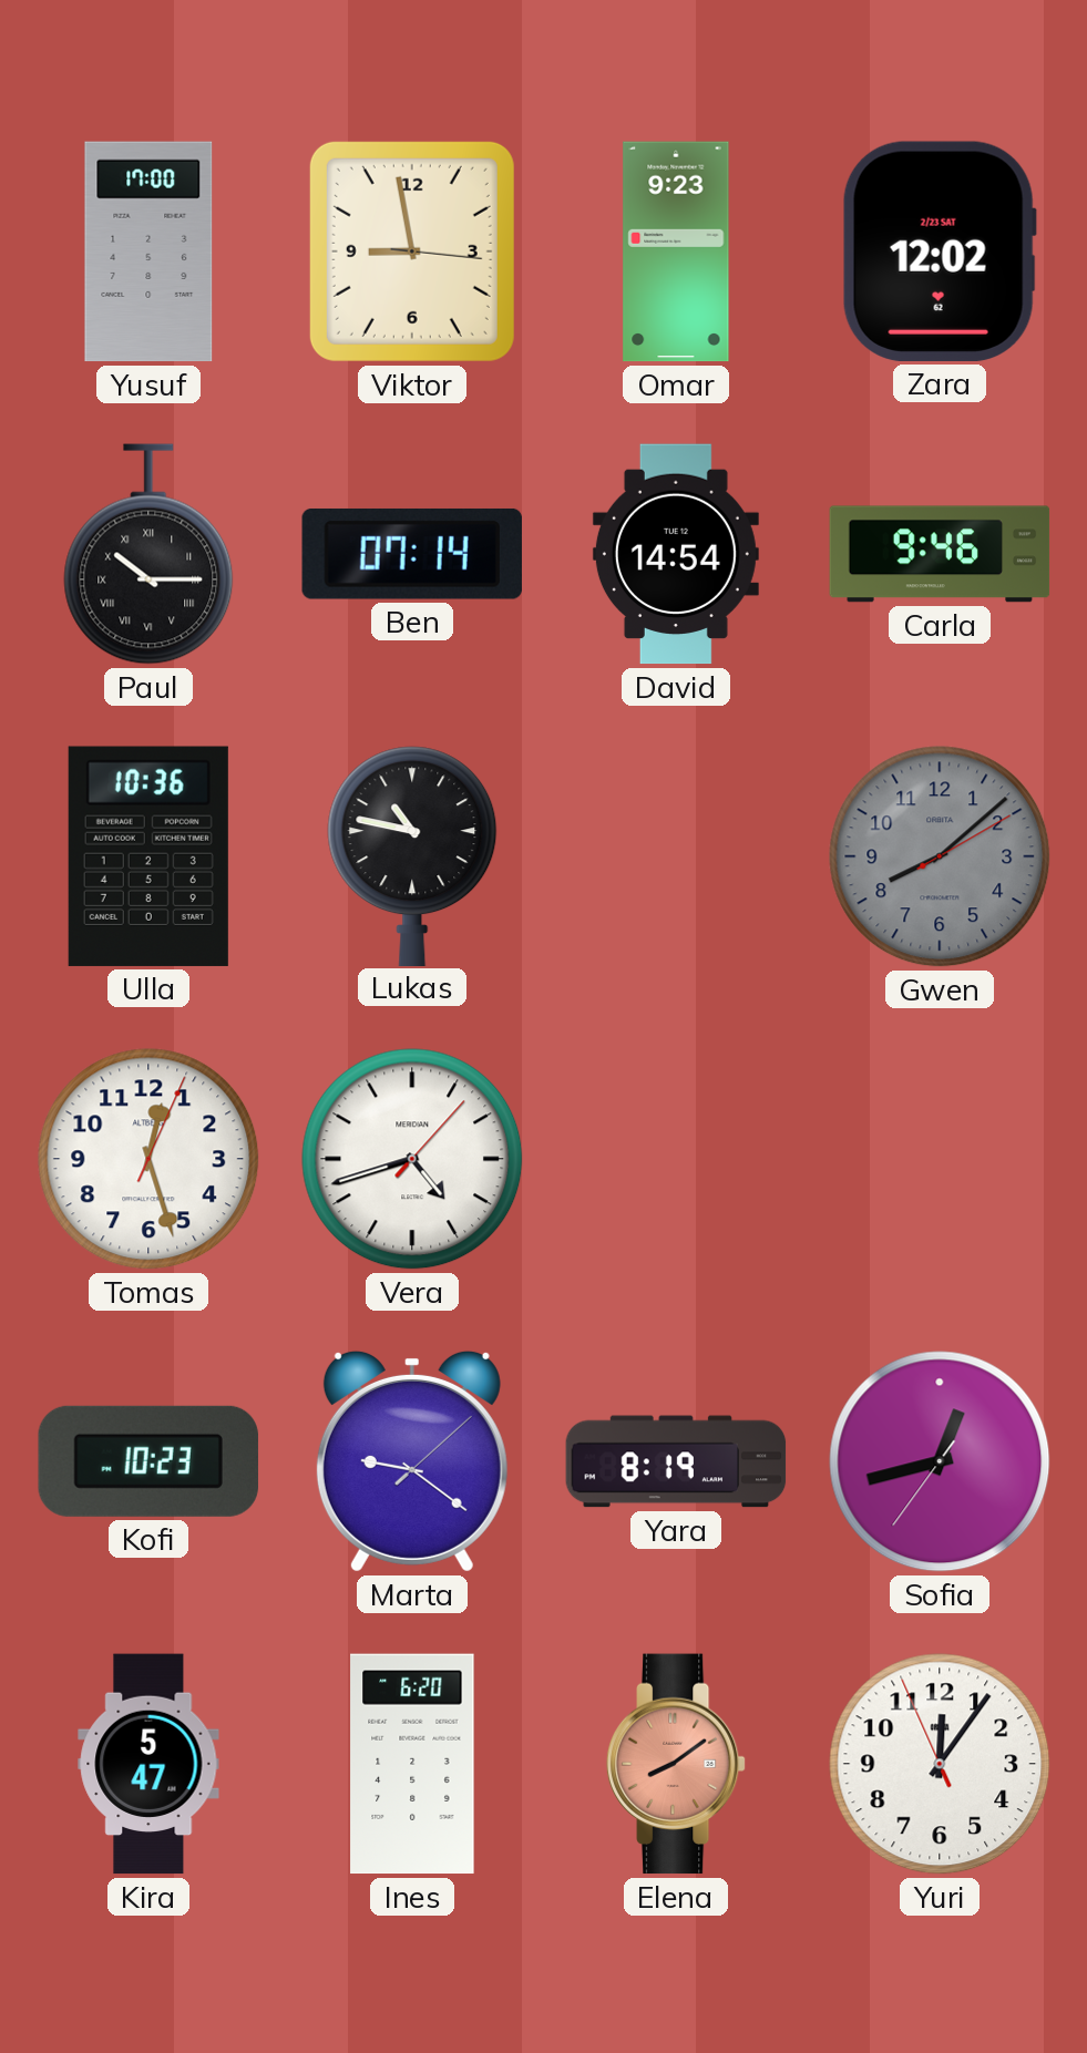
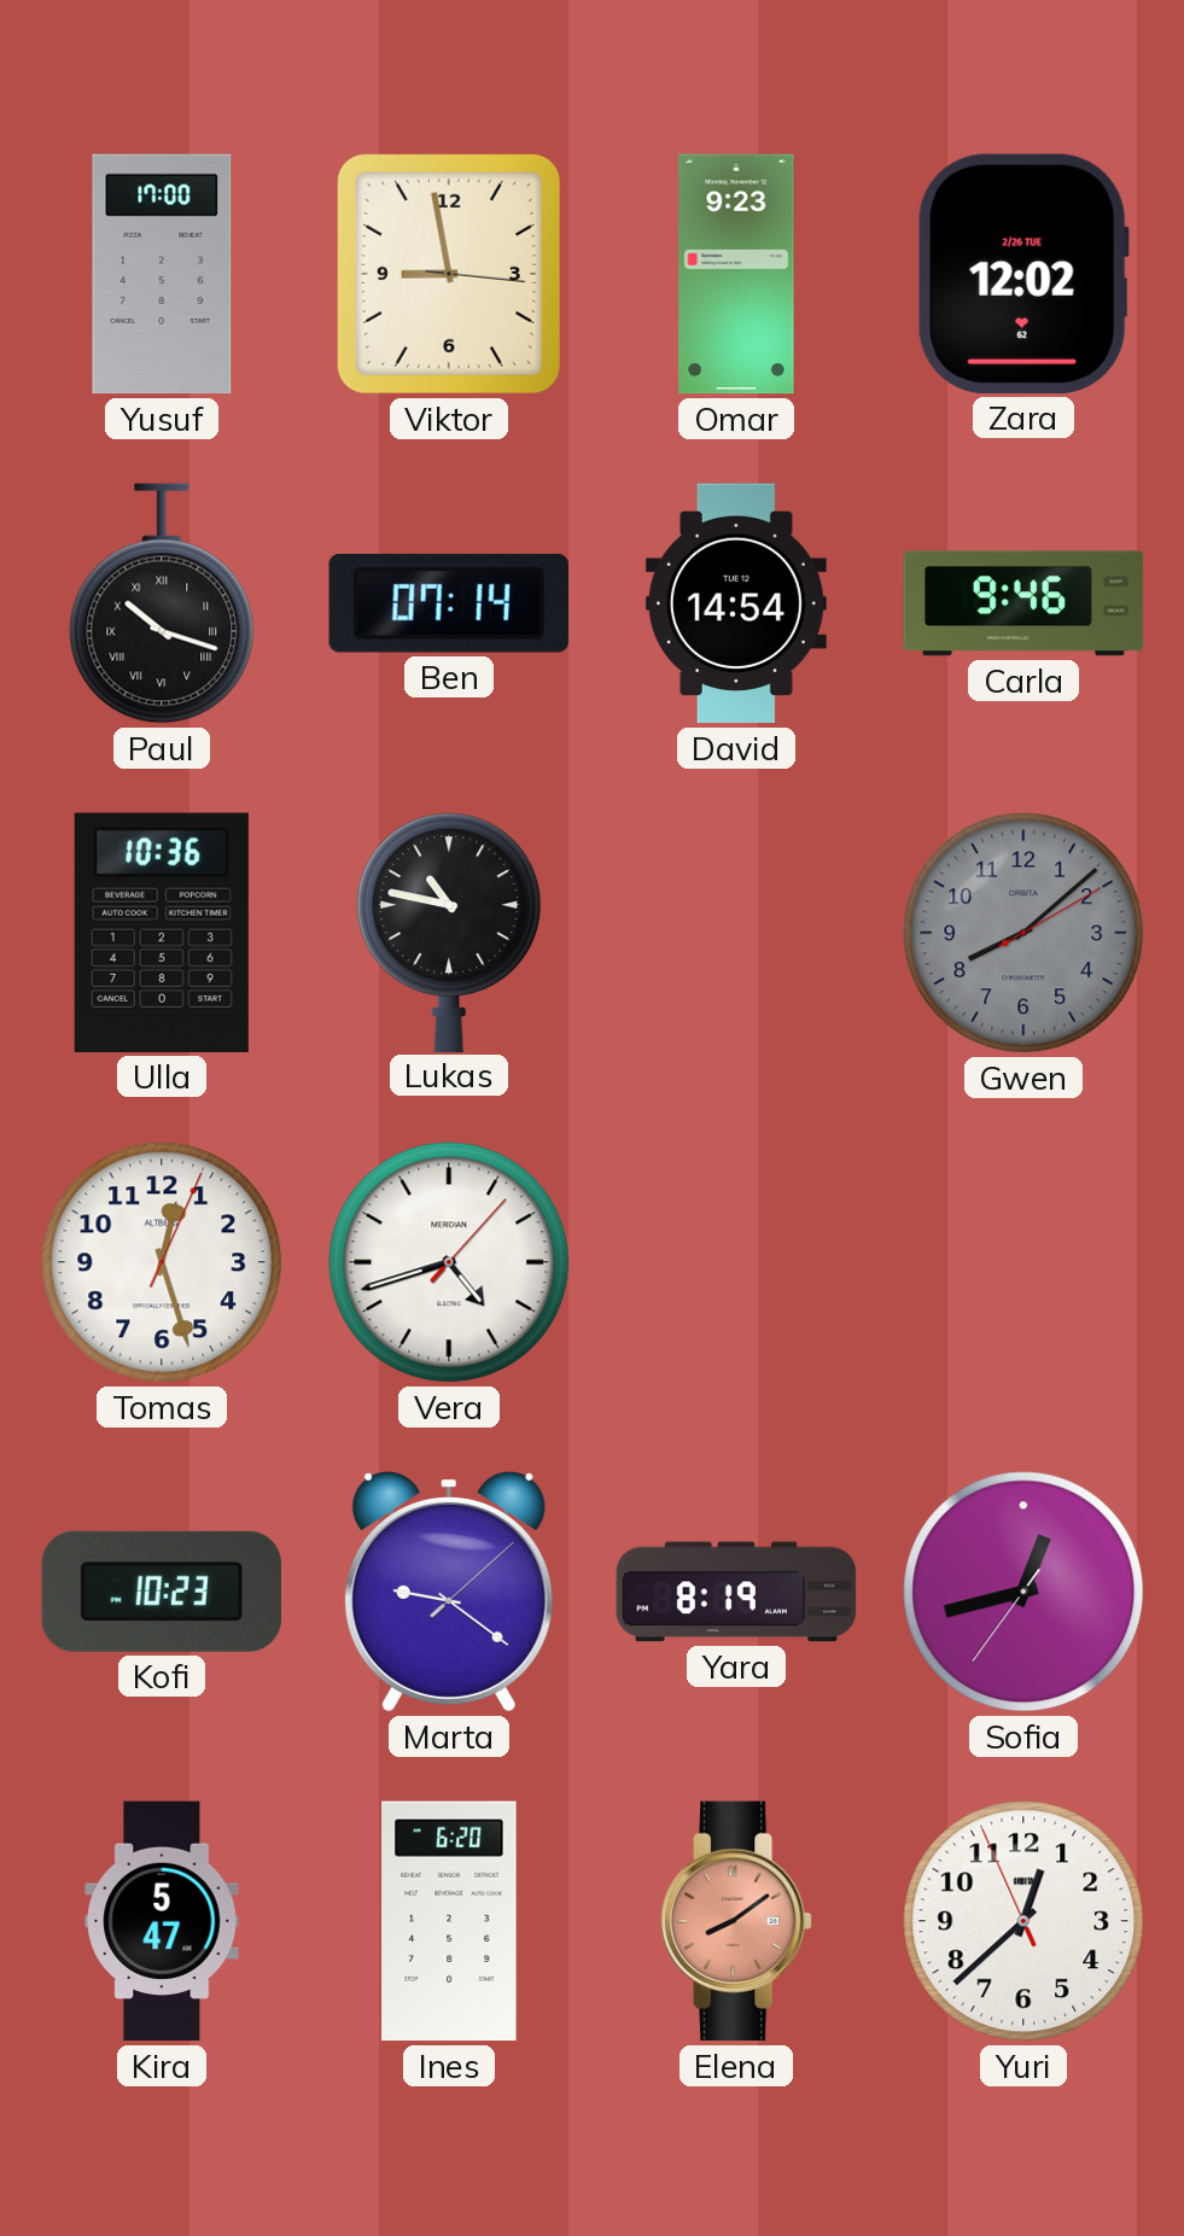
Zara date: 2/23 SAT -> 2/26 TUE
Paul: 10:15 -> 10:18
Yuri: 12:05 -> 12:37
